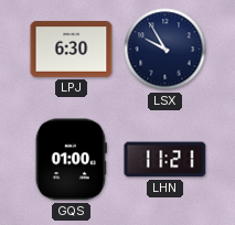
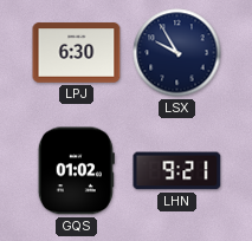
GQS: 01:00 -> 01:02
LHN: 11:21 -> 9:21
